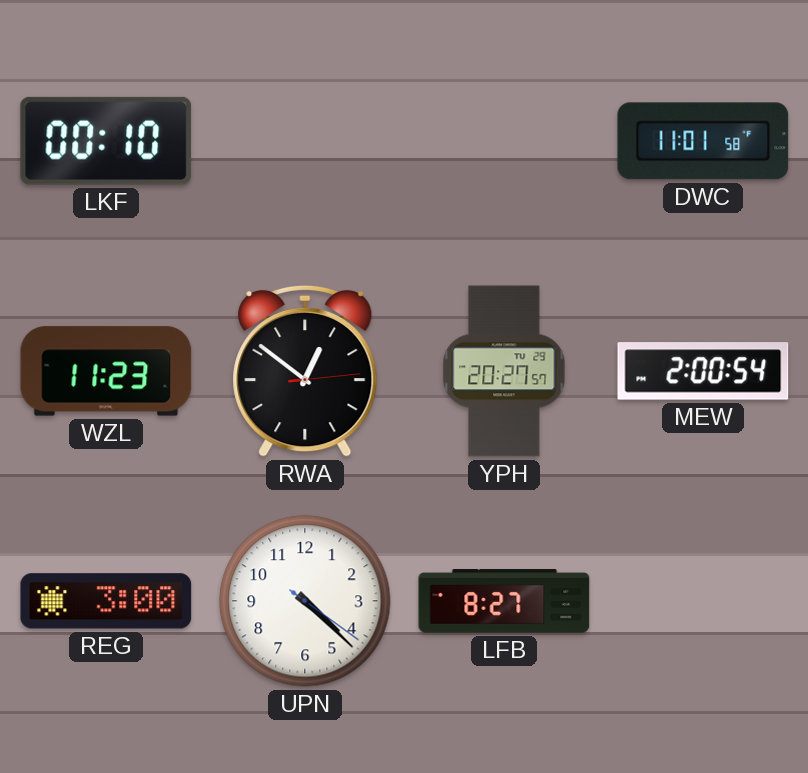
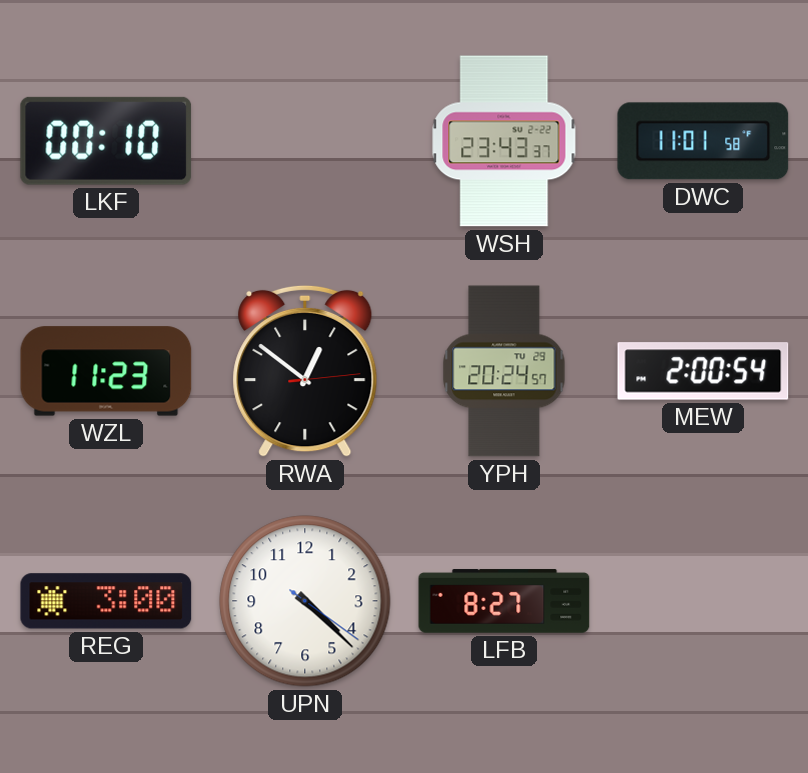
WSH: none -> 23:43
YPH: 20:27 -> 20:24
